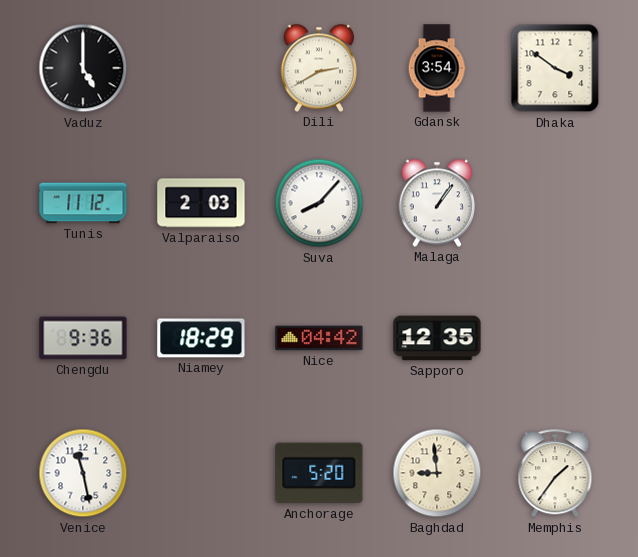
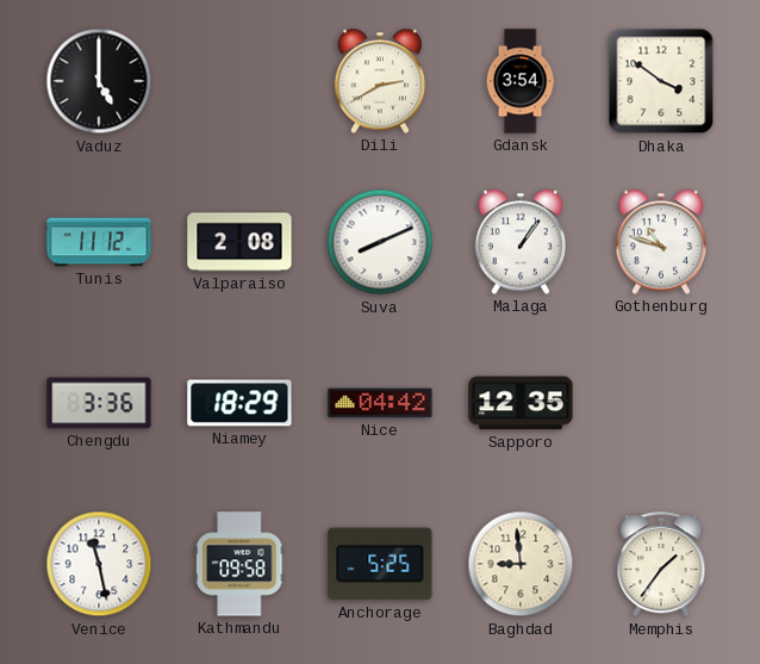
Valparaiso: 2:03 -> 2:08
Suva: 8:07 -> 8:11
Gothenburg: none -> 10:48
Chengdu: 9:36 -> 3:36
Kathmandu: none -> 09:58
Anchorage: 5:20 -> 5:25
